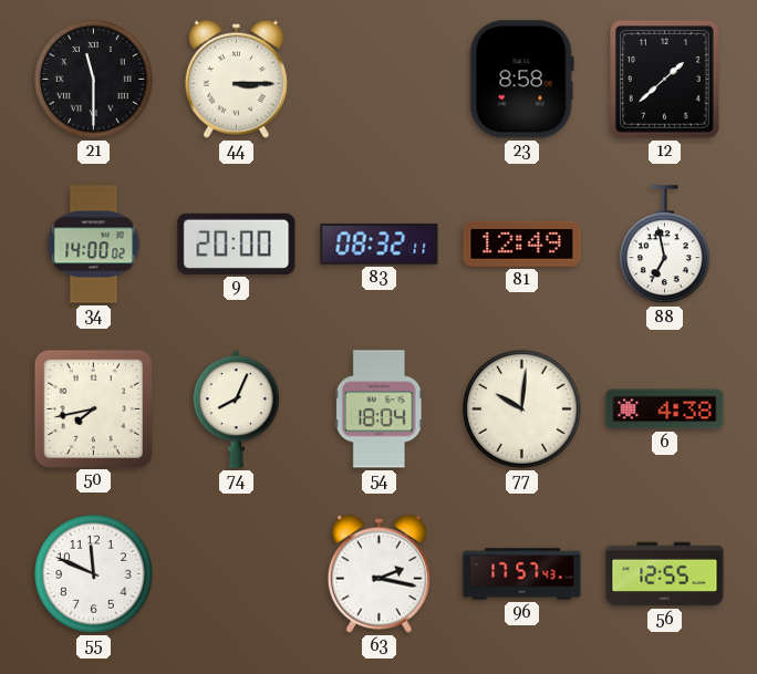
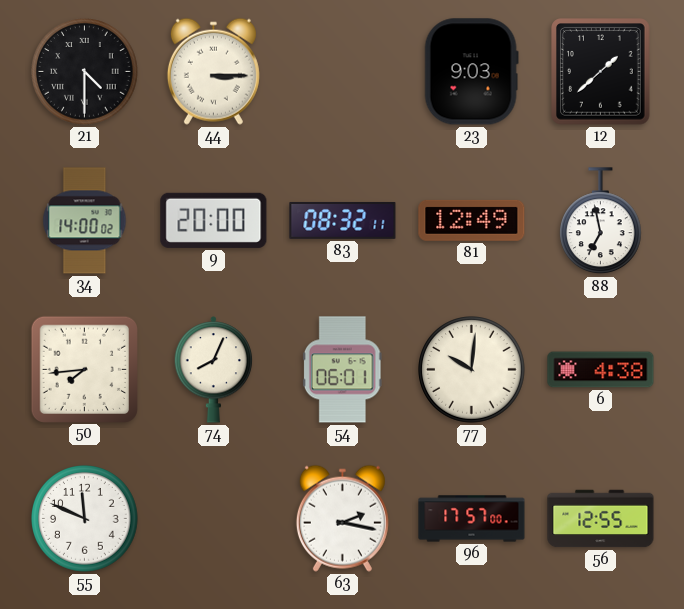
21: 11:30 -> 4:30
23: 8:58 -> 9:03
50: 7:43 -> 7:44
54: 18:04 -> 06:01
96: 17:57:43 -> 17:57:00
